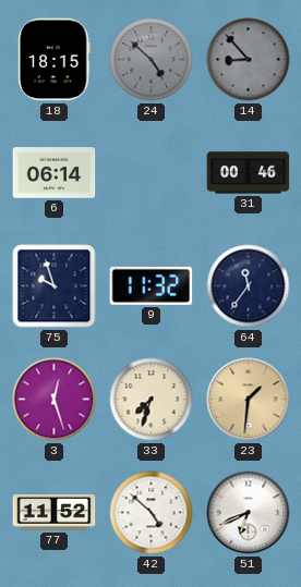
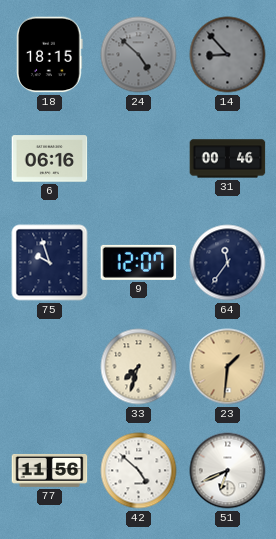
6: 06:14 -> 06:16
9: 11:32 -> 12:07
3: 12:27 -> none
77: 11:52 -> 11:56
